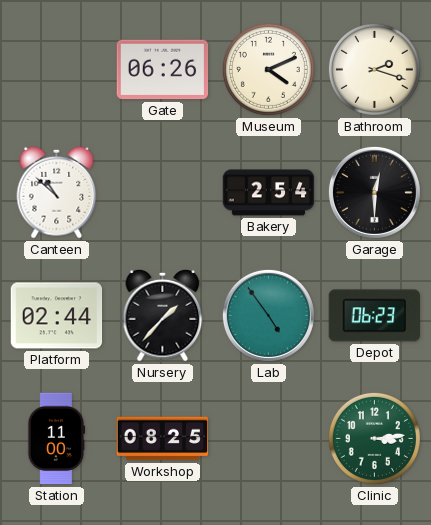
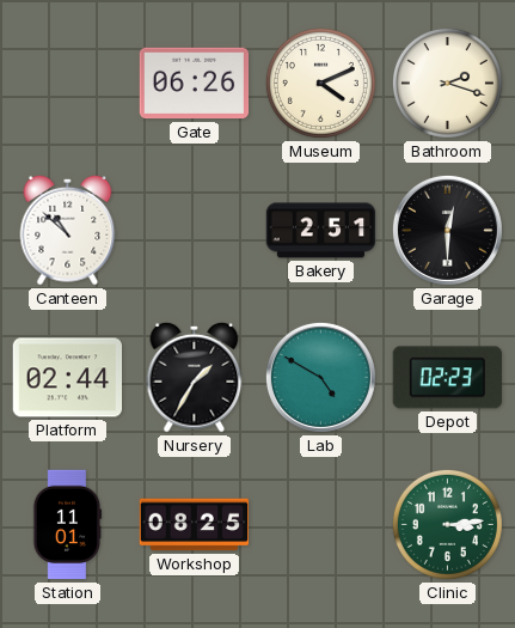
Bakery: 2:54 -> 2:51
Nursery: 1:37 -> 1:35
Lab: 4:54 -> 4:50
Depot: 06:23 -> 02:23
Station: 11:00 -> 11:01
